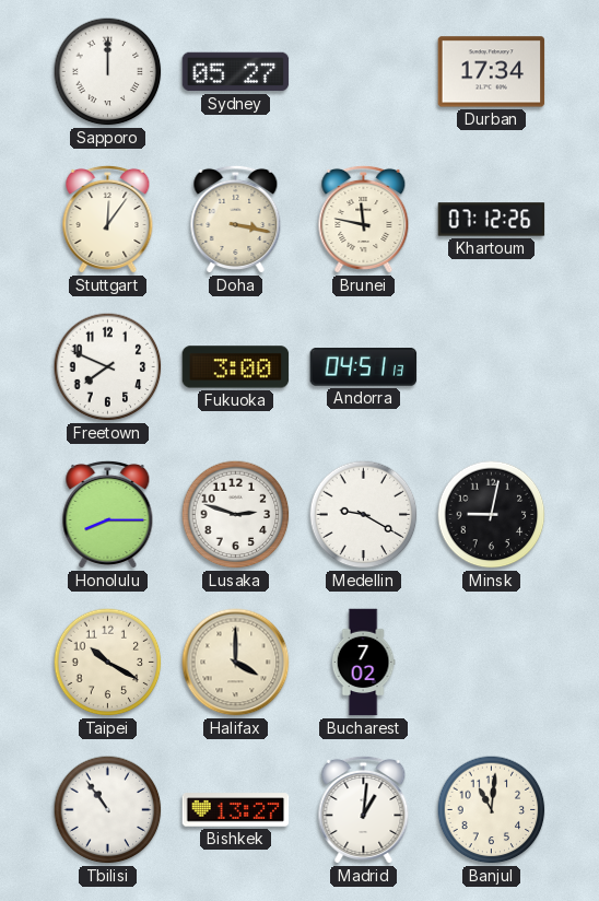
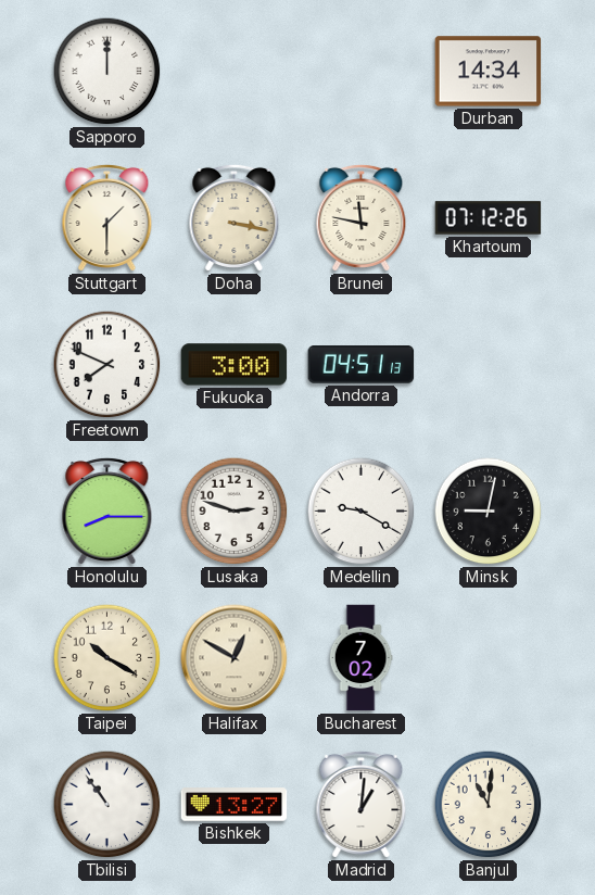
Sydney: 05:27 -> none
Durban: 17:34 -> 14:34
Stuttgart: 12:06 -> 1:30
Halifax: 4:00 -> 12:50
